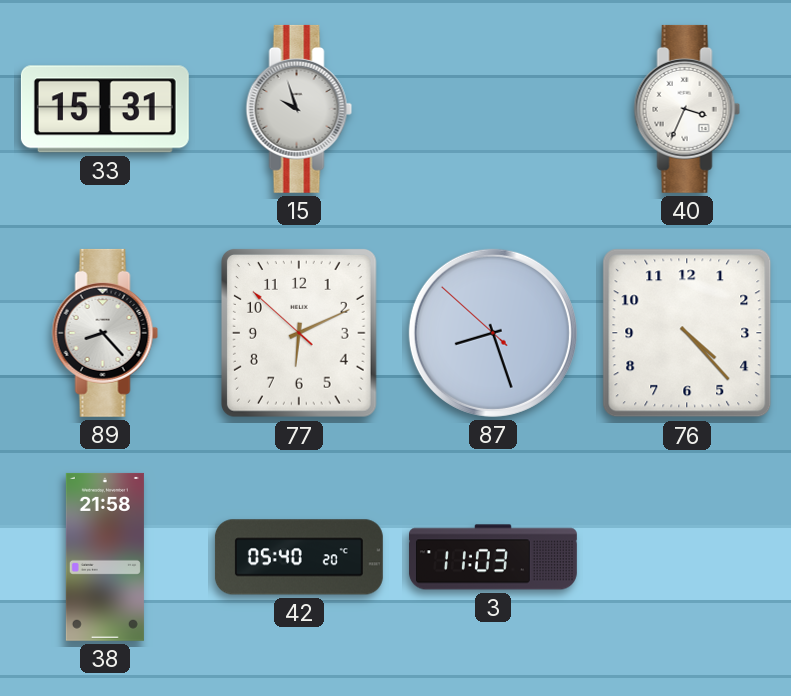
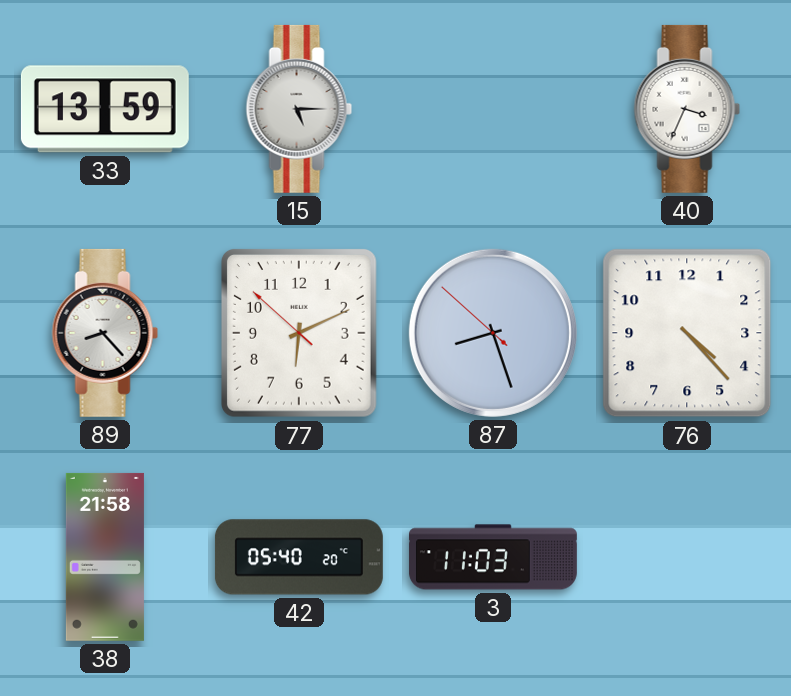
33: 15:31 -> 13:59
15: 9:57 -> 5:15
